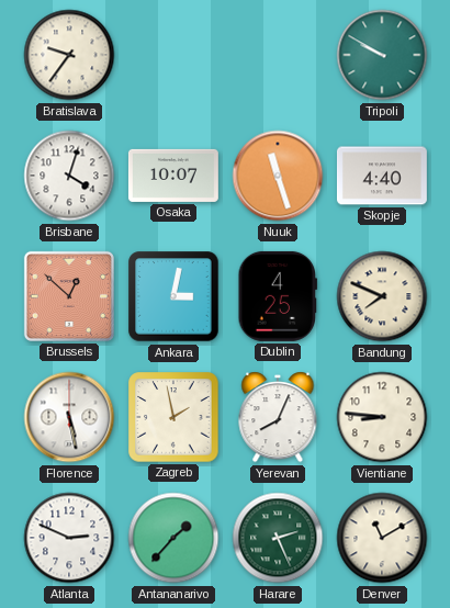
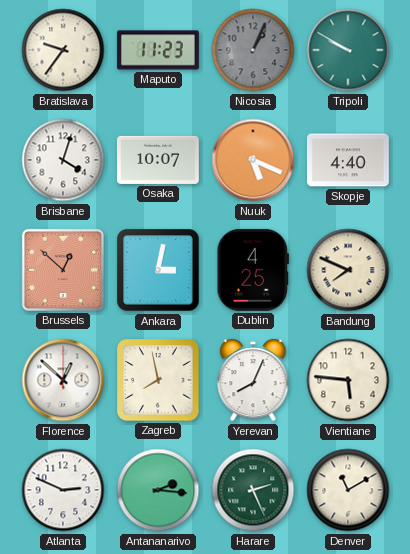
Maputo: none -> 11:23
Nicosia: none -> 1:04
Nuuk: 11:27 -> 5:19
Florence: 5:28 -> 12:52
Zagreb: 1:58 -> 7:58
Vientiane: 8:46 -> 5:46
Antananarivo: 1:37 -> 2:16
